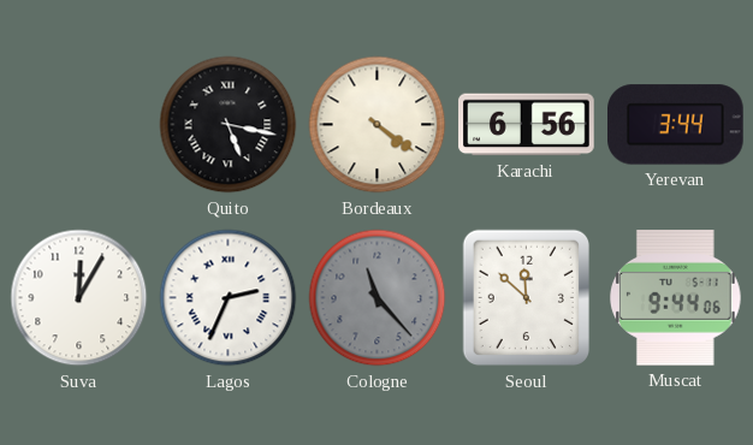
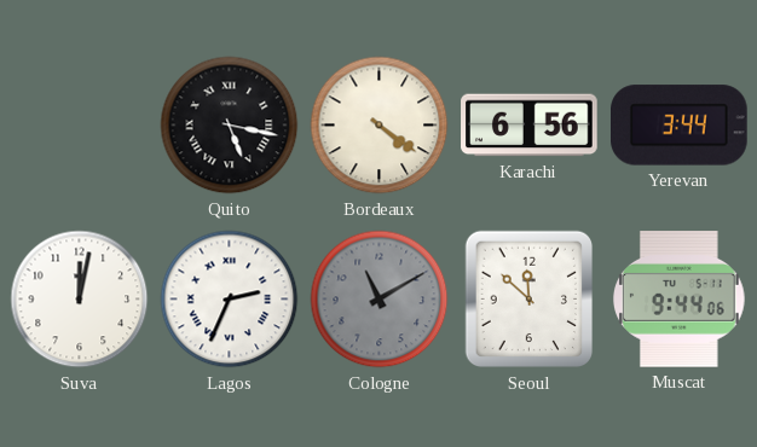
Suva: 12:05 -> 12:02
Cologne: 11:23 -> 11:10
